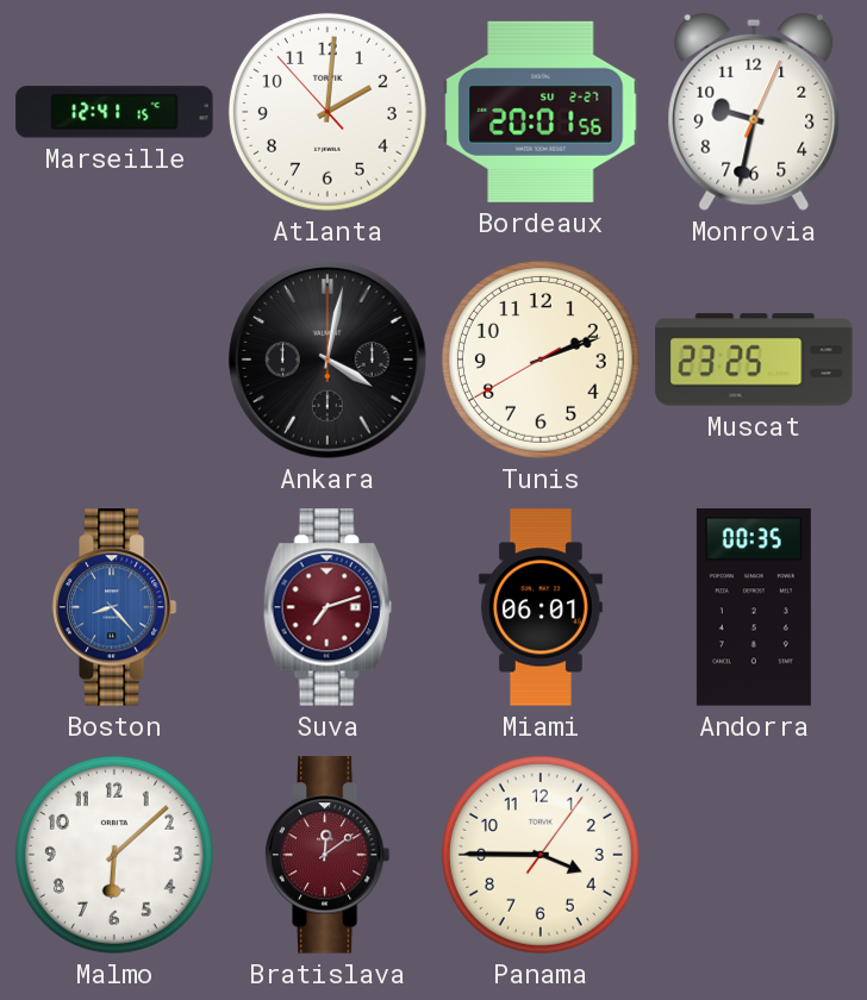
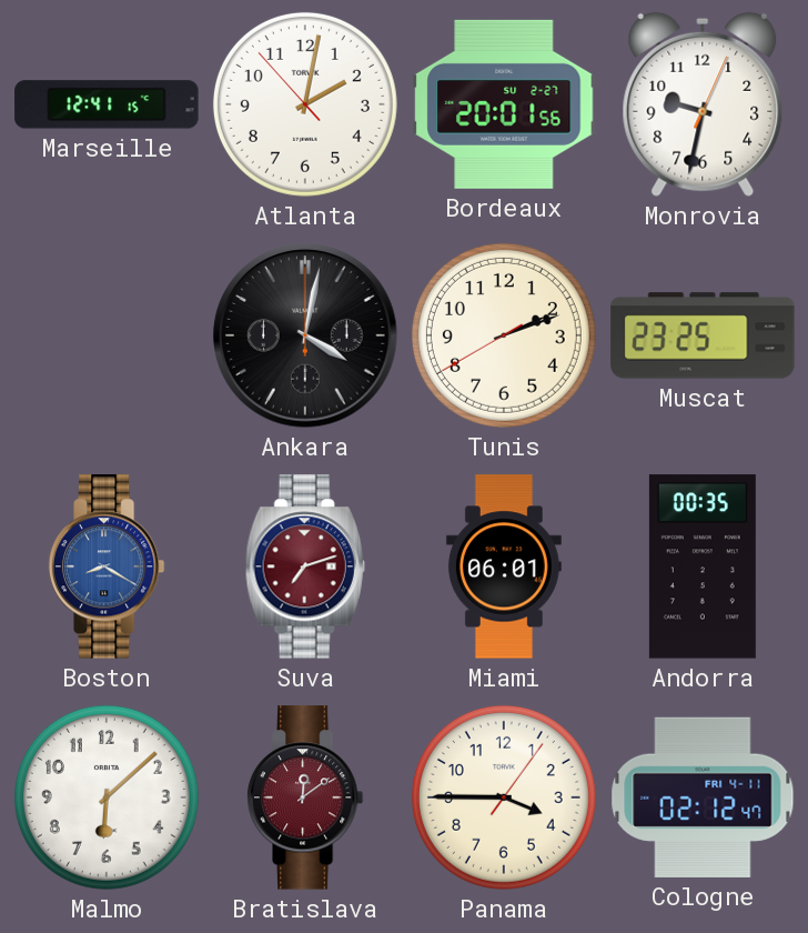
Atlanta: 2:00 -> 2:01
Boston: 8:23 -> 8:20
Cologne: none -> 02:12
